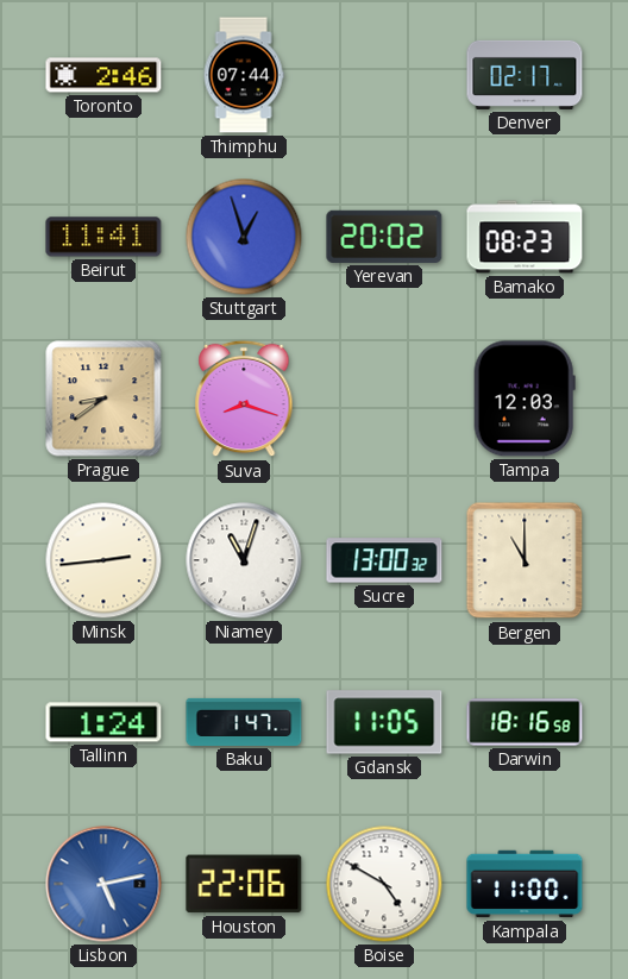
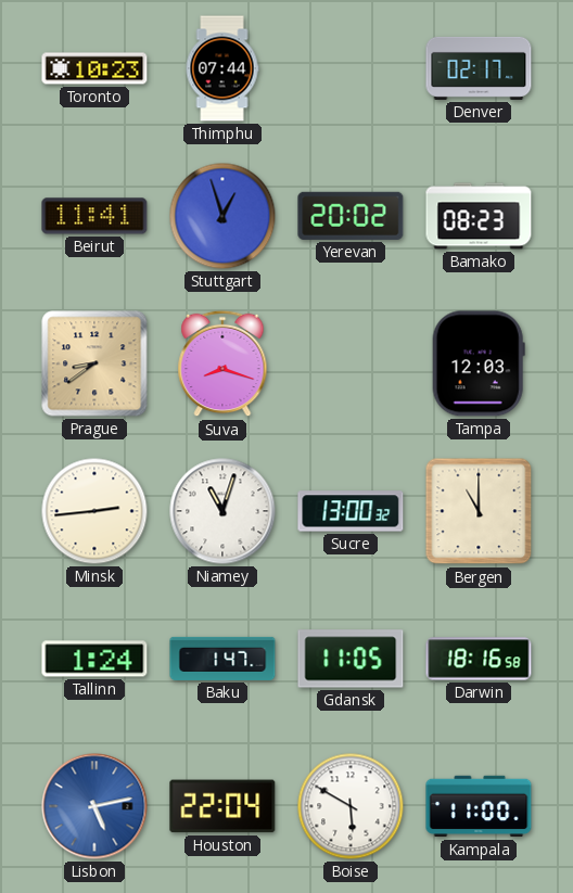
Toronto: 2:46 -> 10:23
Houston: 22:06 -> 22:04
Boise: 4:50 -> 5:50
